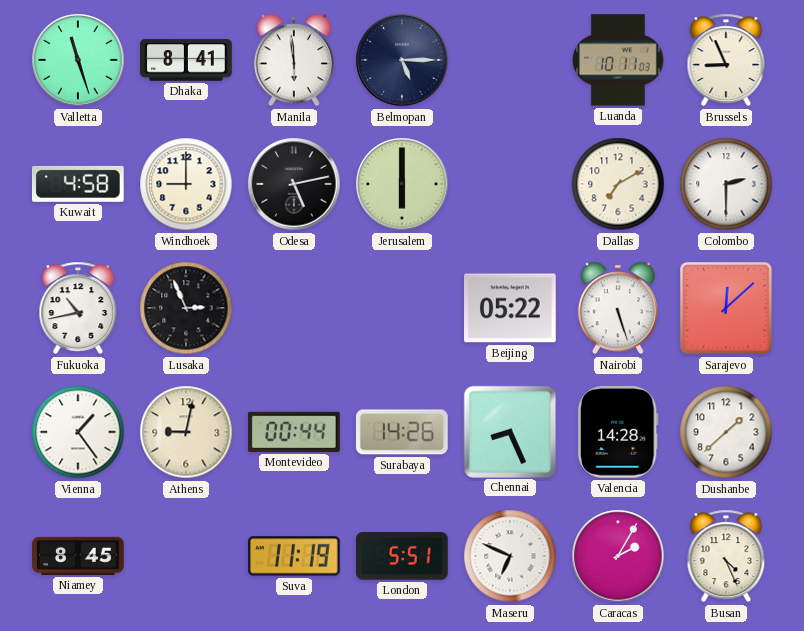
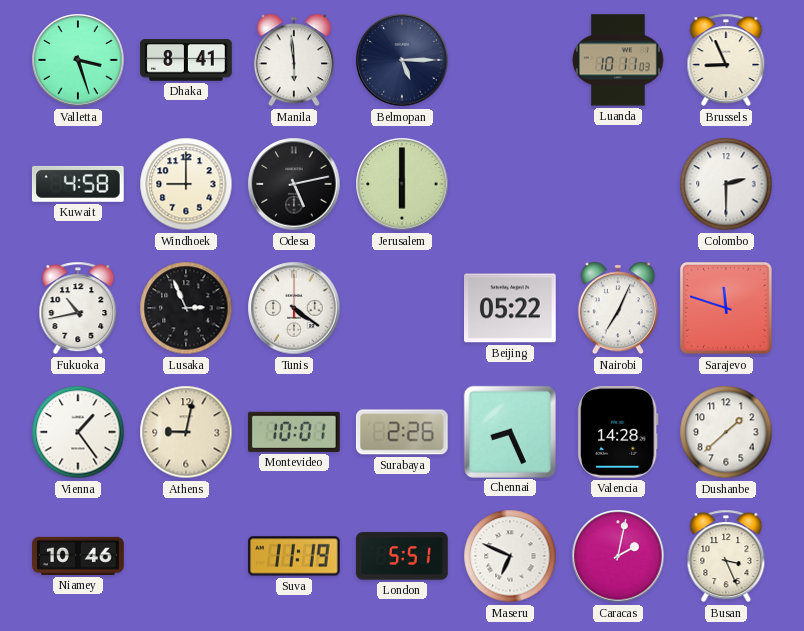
Valletta: 11:27 -> 3:27
Dallas: 7:10 -> none
Tunis: none -> 4:21
Nairobi: 5:27 -> 7:04
Sarajevo: 12:08 -> 11:48
Montevideo: 00:44 -> 10:01
Surabaya: 14:26 -> 2:26
Niamey: 8:45 -> 10:46
Caracas: 2:05 -> 2:02
Busan: 4:26 -> 3:26
